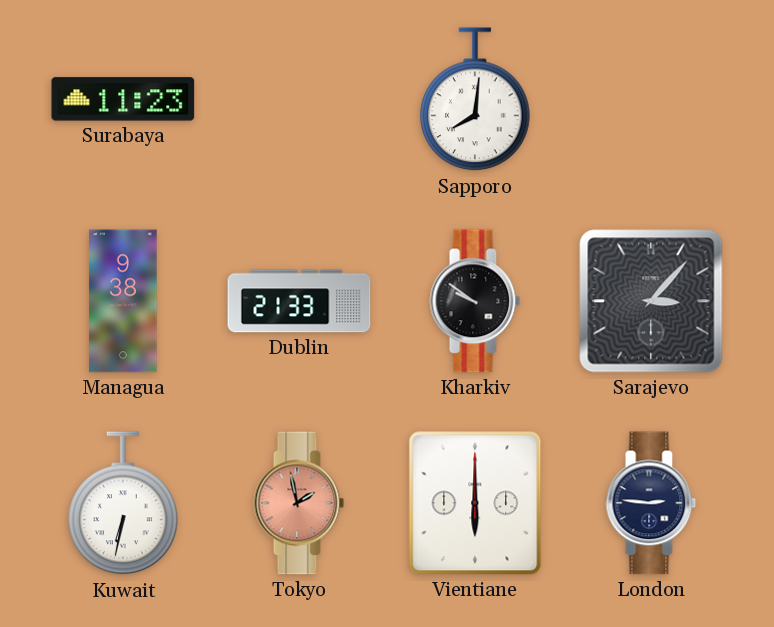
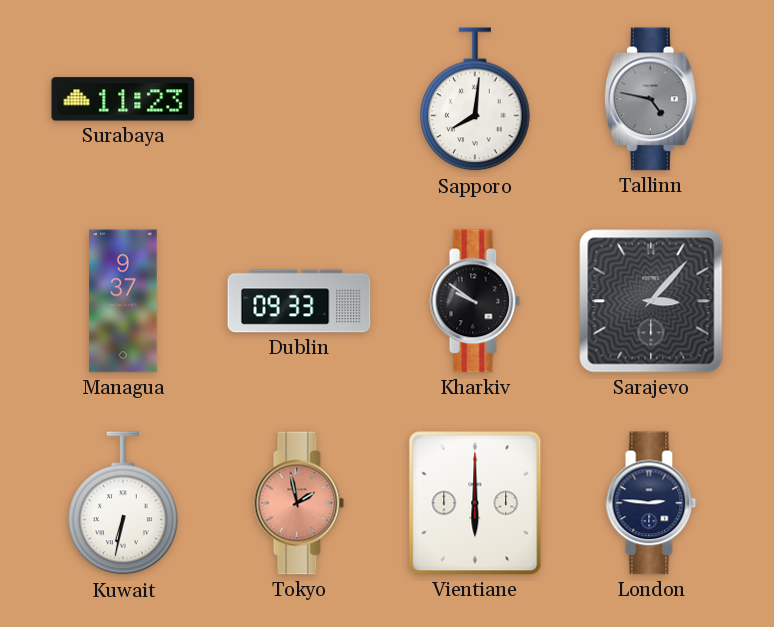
Tallinn: none -> 4:47
Managua: 9:38 -> 9:37
Dublin: 21:33 -> 09:33
